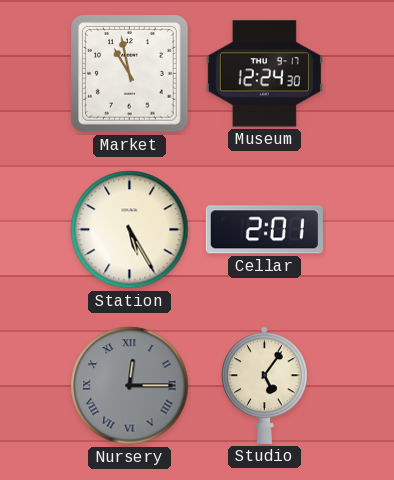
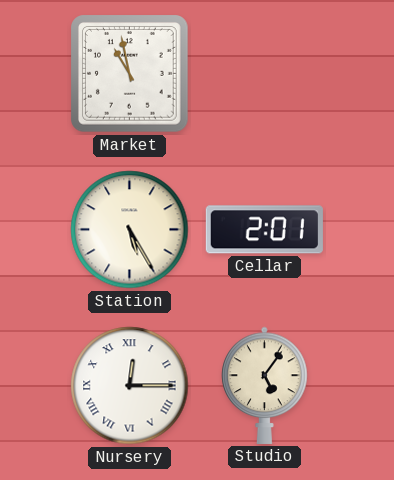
Museum: 12:24 -> none
Nursery dial: grey -> white
